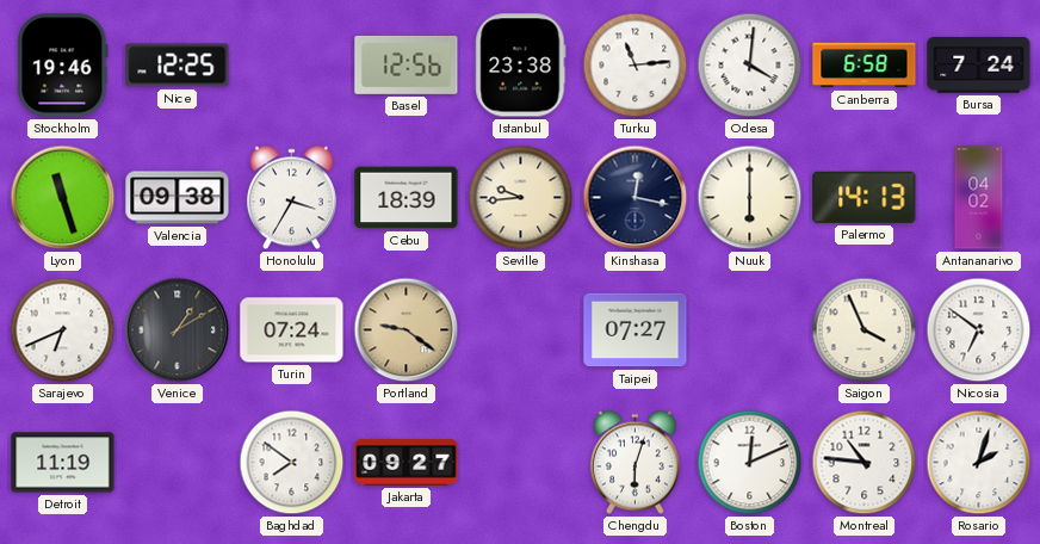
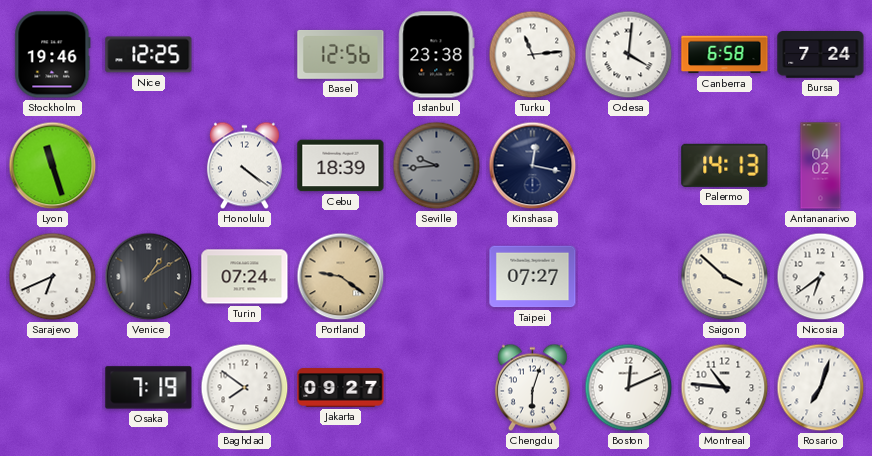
Valencia: 09:38 -> none
Honolulu: 3:35 -> 4:21
Seville dial: cream -> grey
Nuuk: 6:00 -> none
Saigon: 3:56 -> 3:52
Nicosia: 6:51 -> 6:39
Detroit: 11:19 -> none
Osaka: none -> 7:19
Rosario: 2:03 -> 7:03
